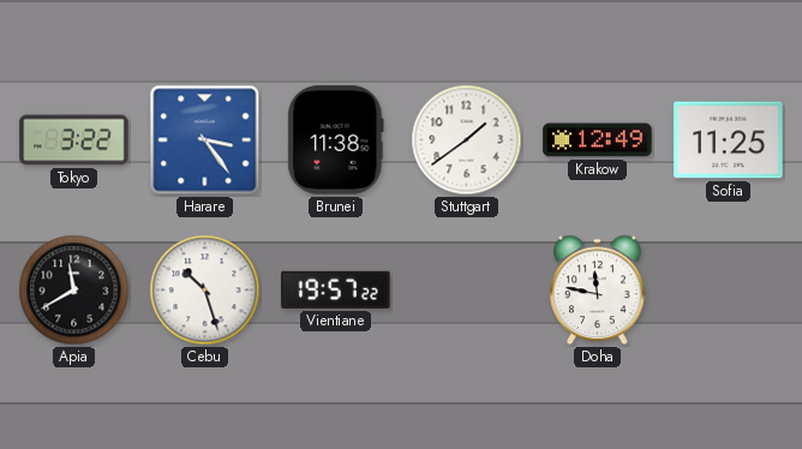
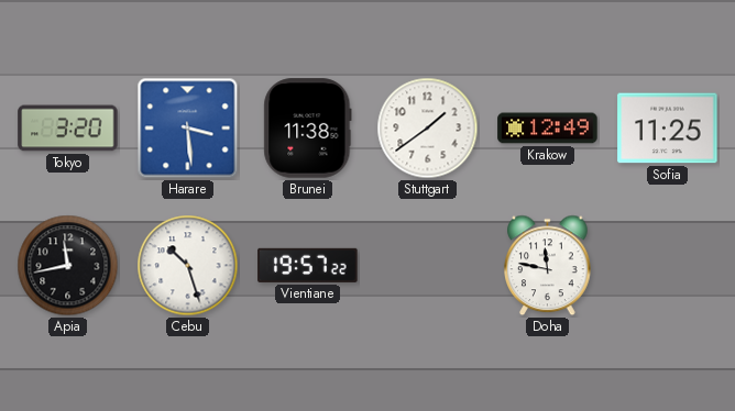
Tokyo: 3:22 -> 3:20
Harare: 3:24 -> 3:29
Apia: 11:40 -> 11:43
